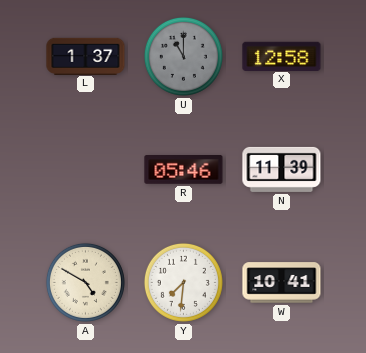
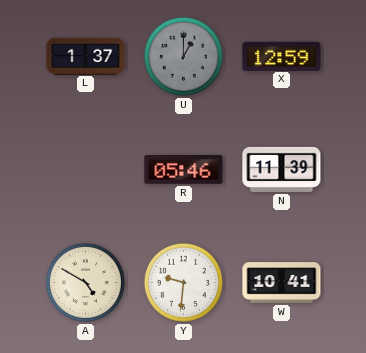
U: 11:00 -> 1:00
X: 12:58 -> 12:59
Y: 7:31 -> 9:31
